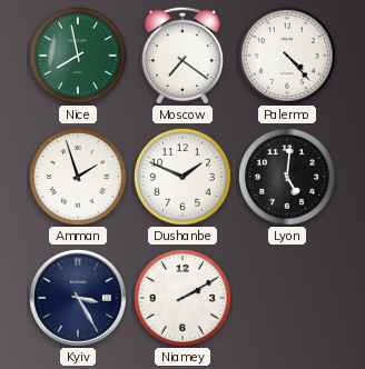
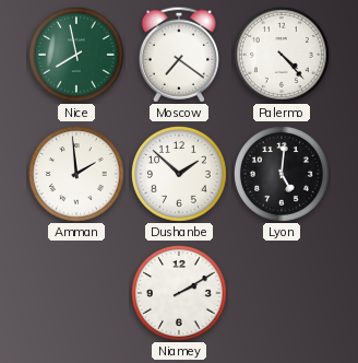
Amman: 1:57 -> 1:59
Dushanbe: 1:49 -> 1:52
Kyiv: 3:25 -> none
